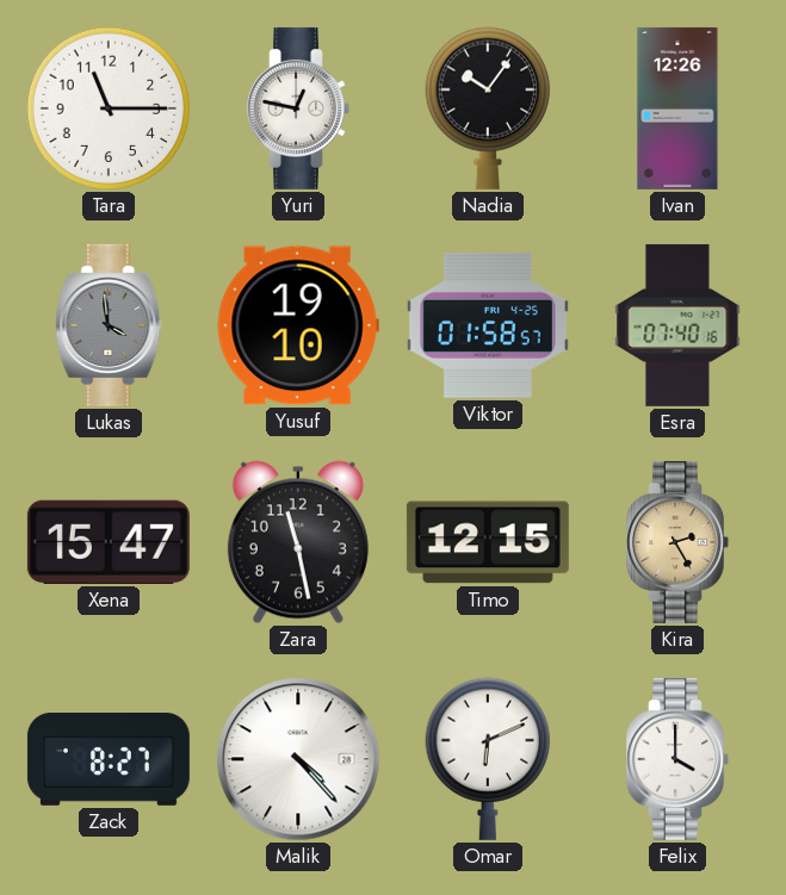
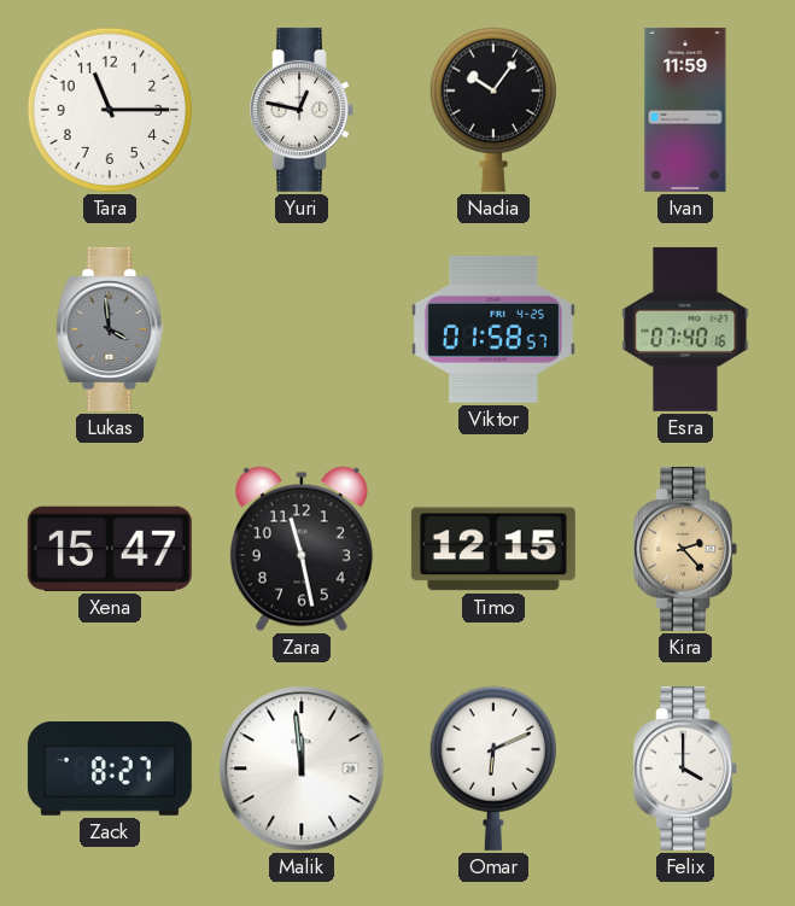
Ivan: 12:26 -> 11:59
Yusuf: 19:10 -> none
Kira: 2:25 -> 2:23
Malik: 4:23 -> 11:59
